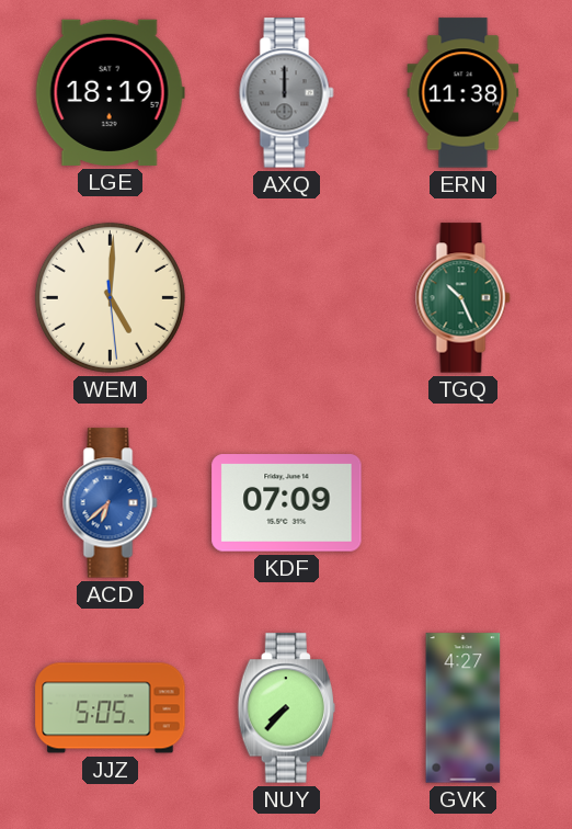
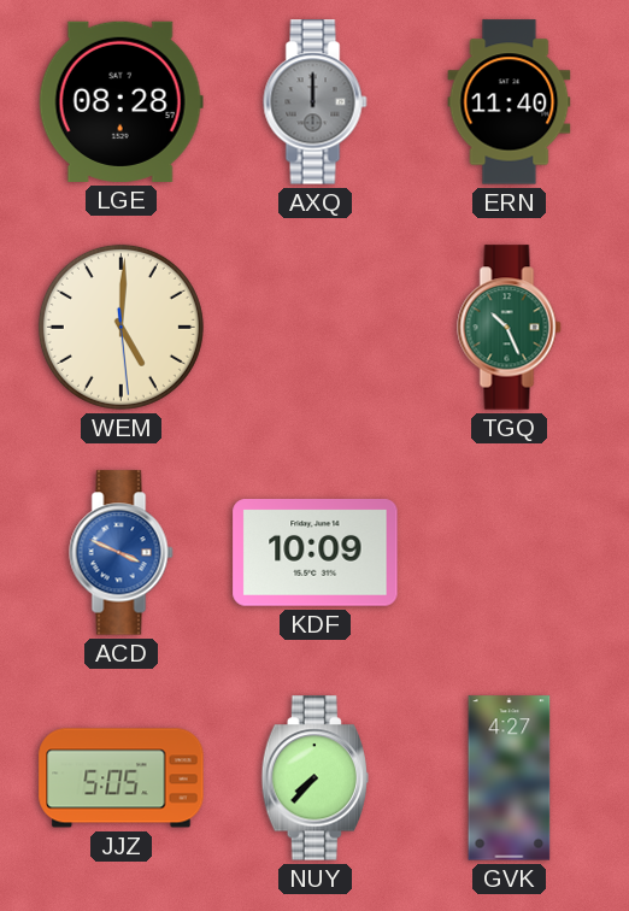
LGE: 18:19 -> 08:28
ERN: 11:38 -> 11:40
ACD: 6:38 -> 3:49
KDF: 07:09 -> 10:09
